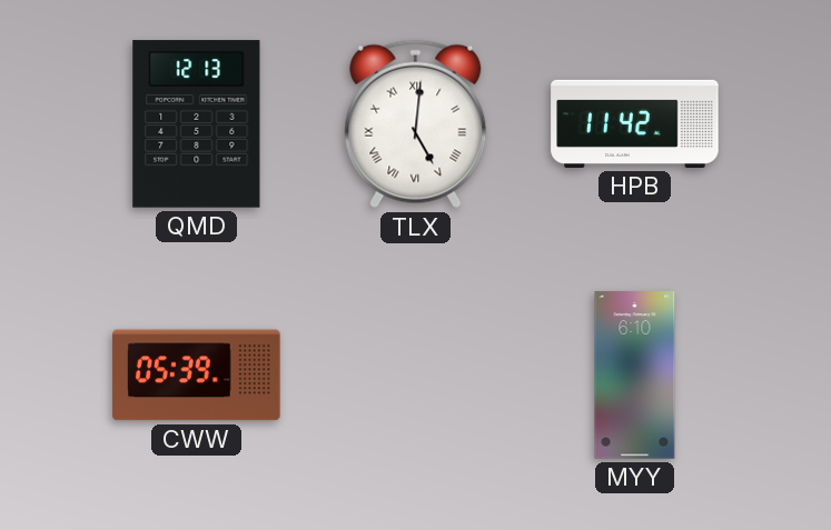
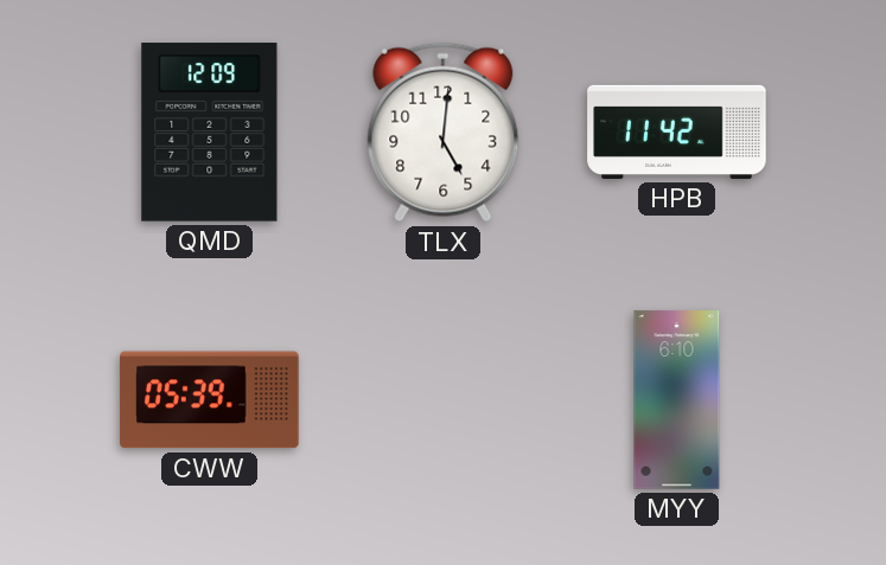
QMD: 12:13 -> 12:09
TLX numerals: Roman -> Arabic
